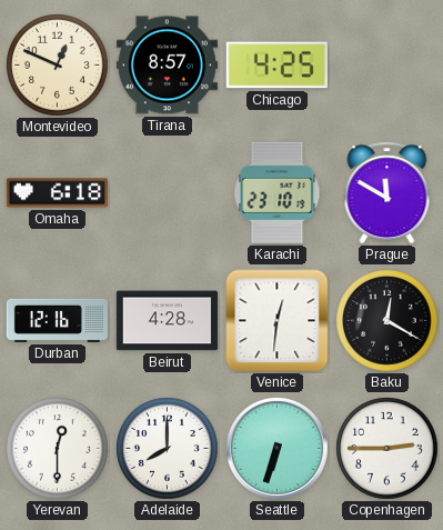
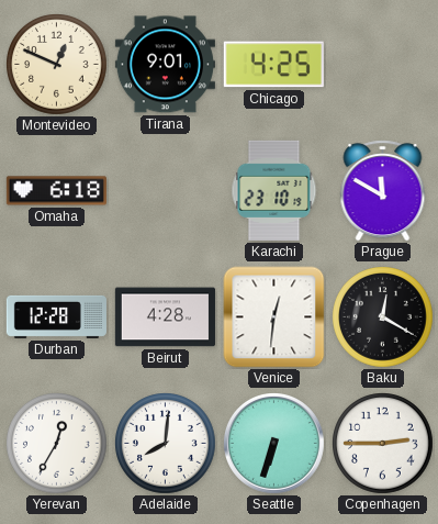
Tirana: 8:57 -> 9:01
Durban: 12:16 -> 12:28
Yerevan: 12:30 -> 12:35
Adelaide: 8:00 -> 8:01
